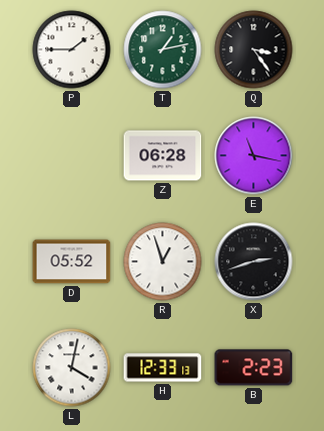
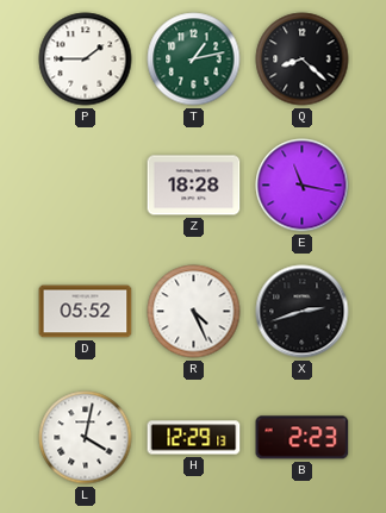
Q: 3:24 -> 8:22
Z: 06:28 -> 18:28
R: 12:57 -> 4:26
H: 12:33 -> 12:29
